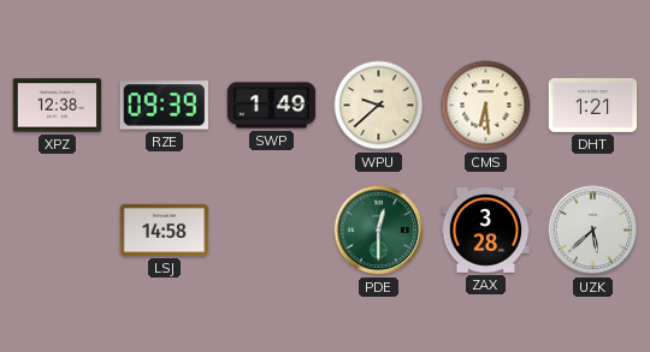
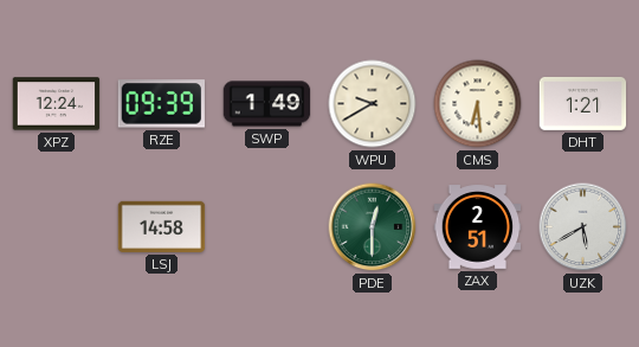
XPZ: 12:38 -> 12:24
WPU: 9:38 -> 9:40
ZAX: 3:28 -> 2:51
UZK: 5:38 -> 5:40
